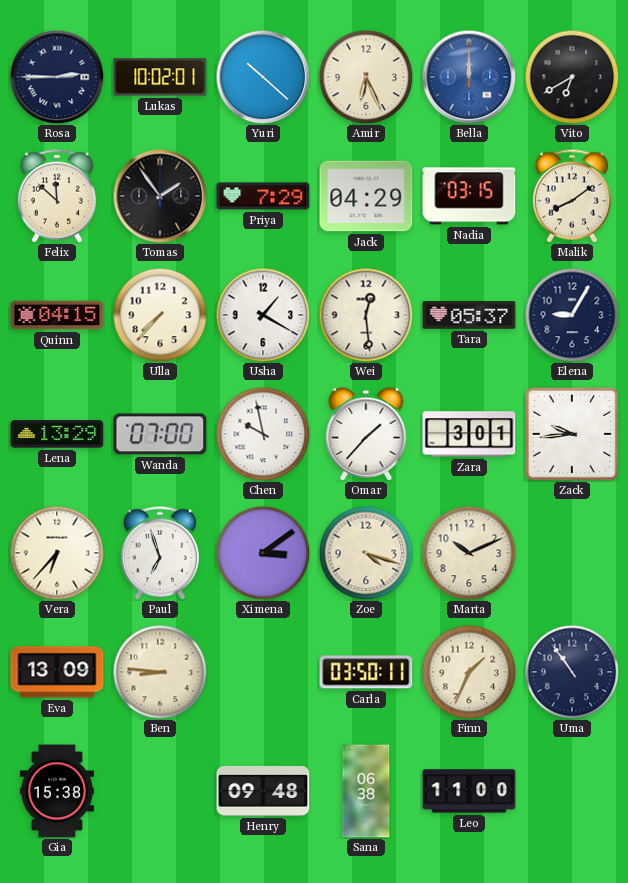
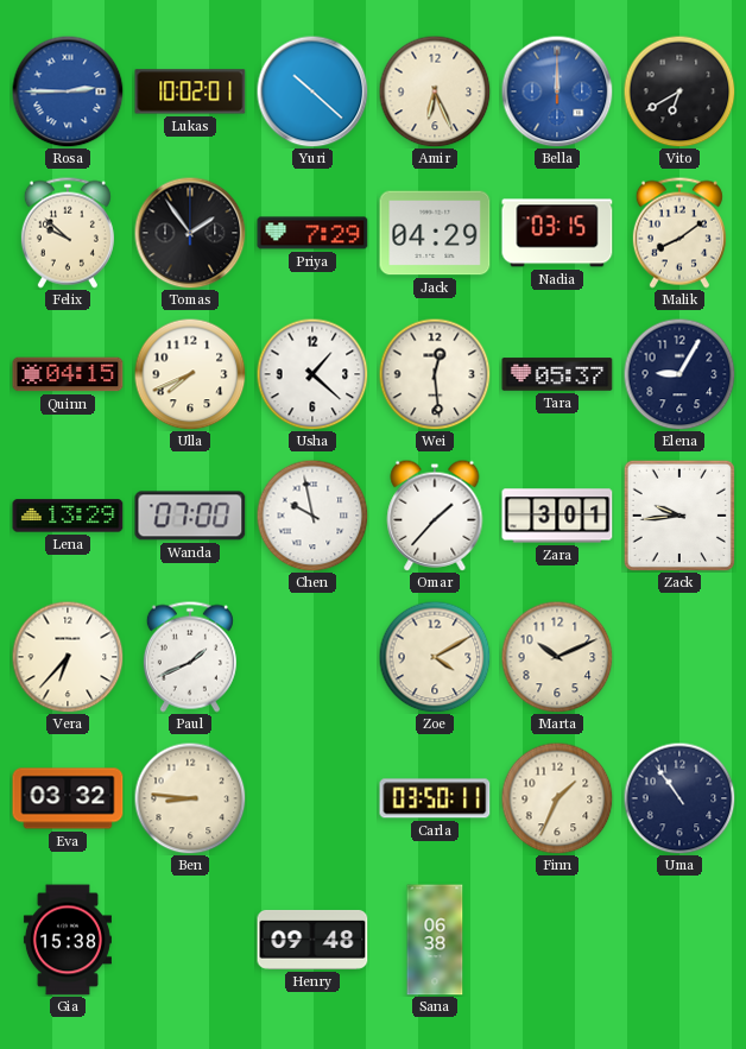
Rosa dial: navy -> blue
Felix: 11:52 -> 9:52
Ulla: 7:37 -> 7:41
Usha: 1:20 -> 1:22
Paul: 6:57 -> 1:41
Ximena: 3:09 -> none
Zoe: 4:18 -> 4:10
Eva: 13:09 -> 03:32
Leo: 11:00 -> none
